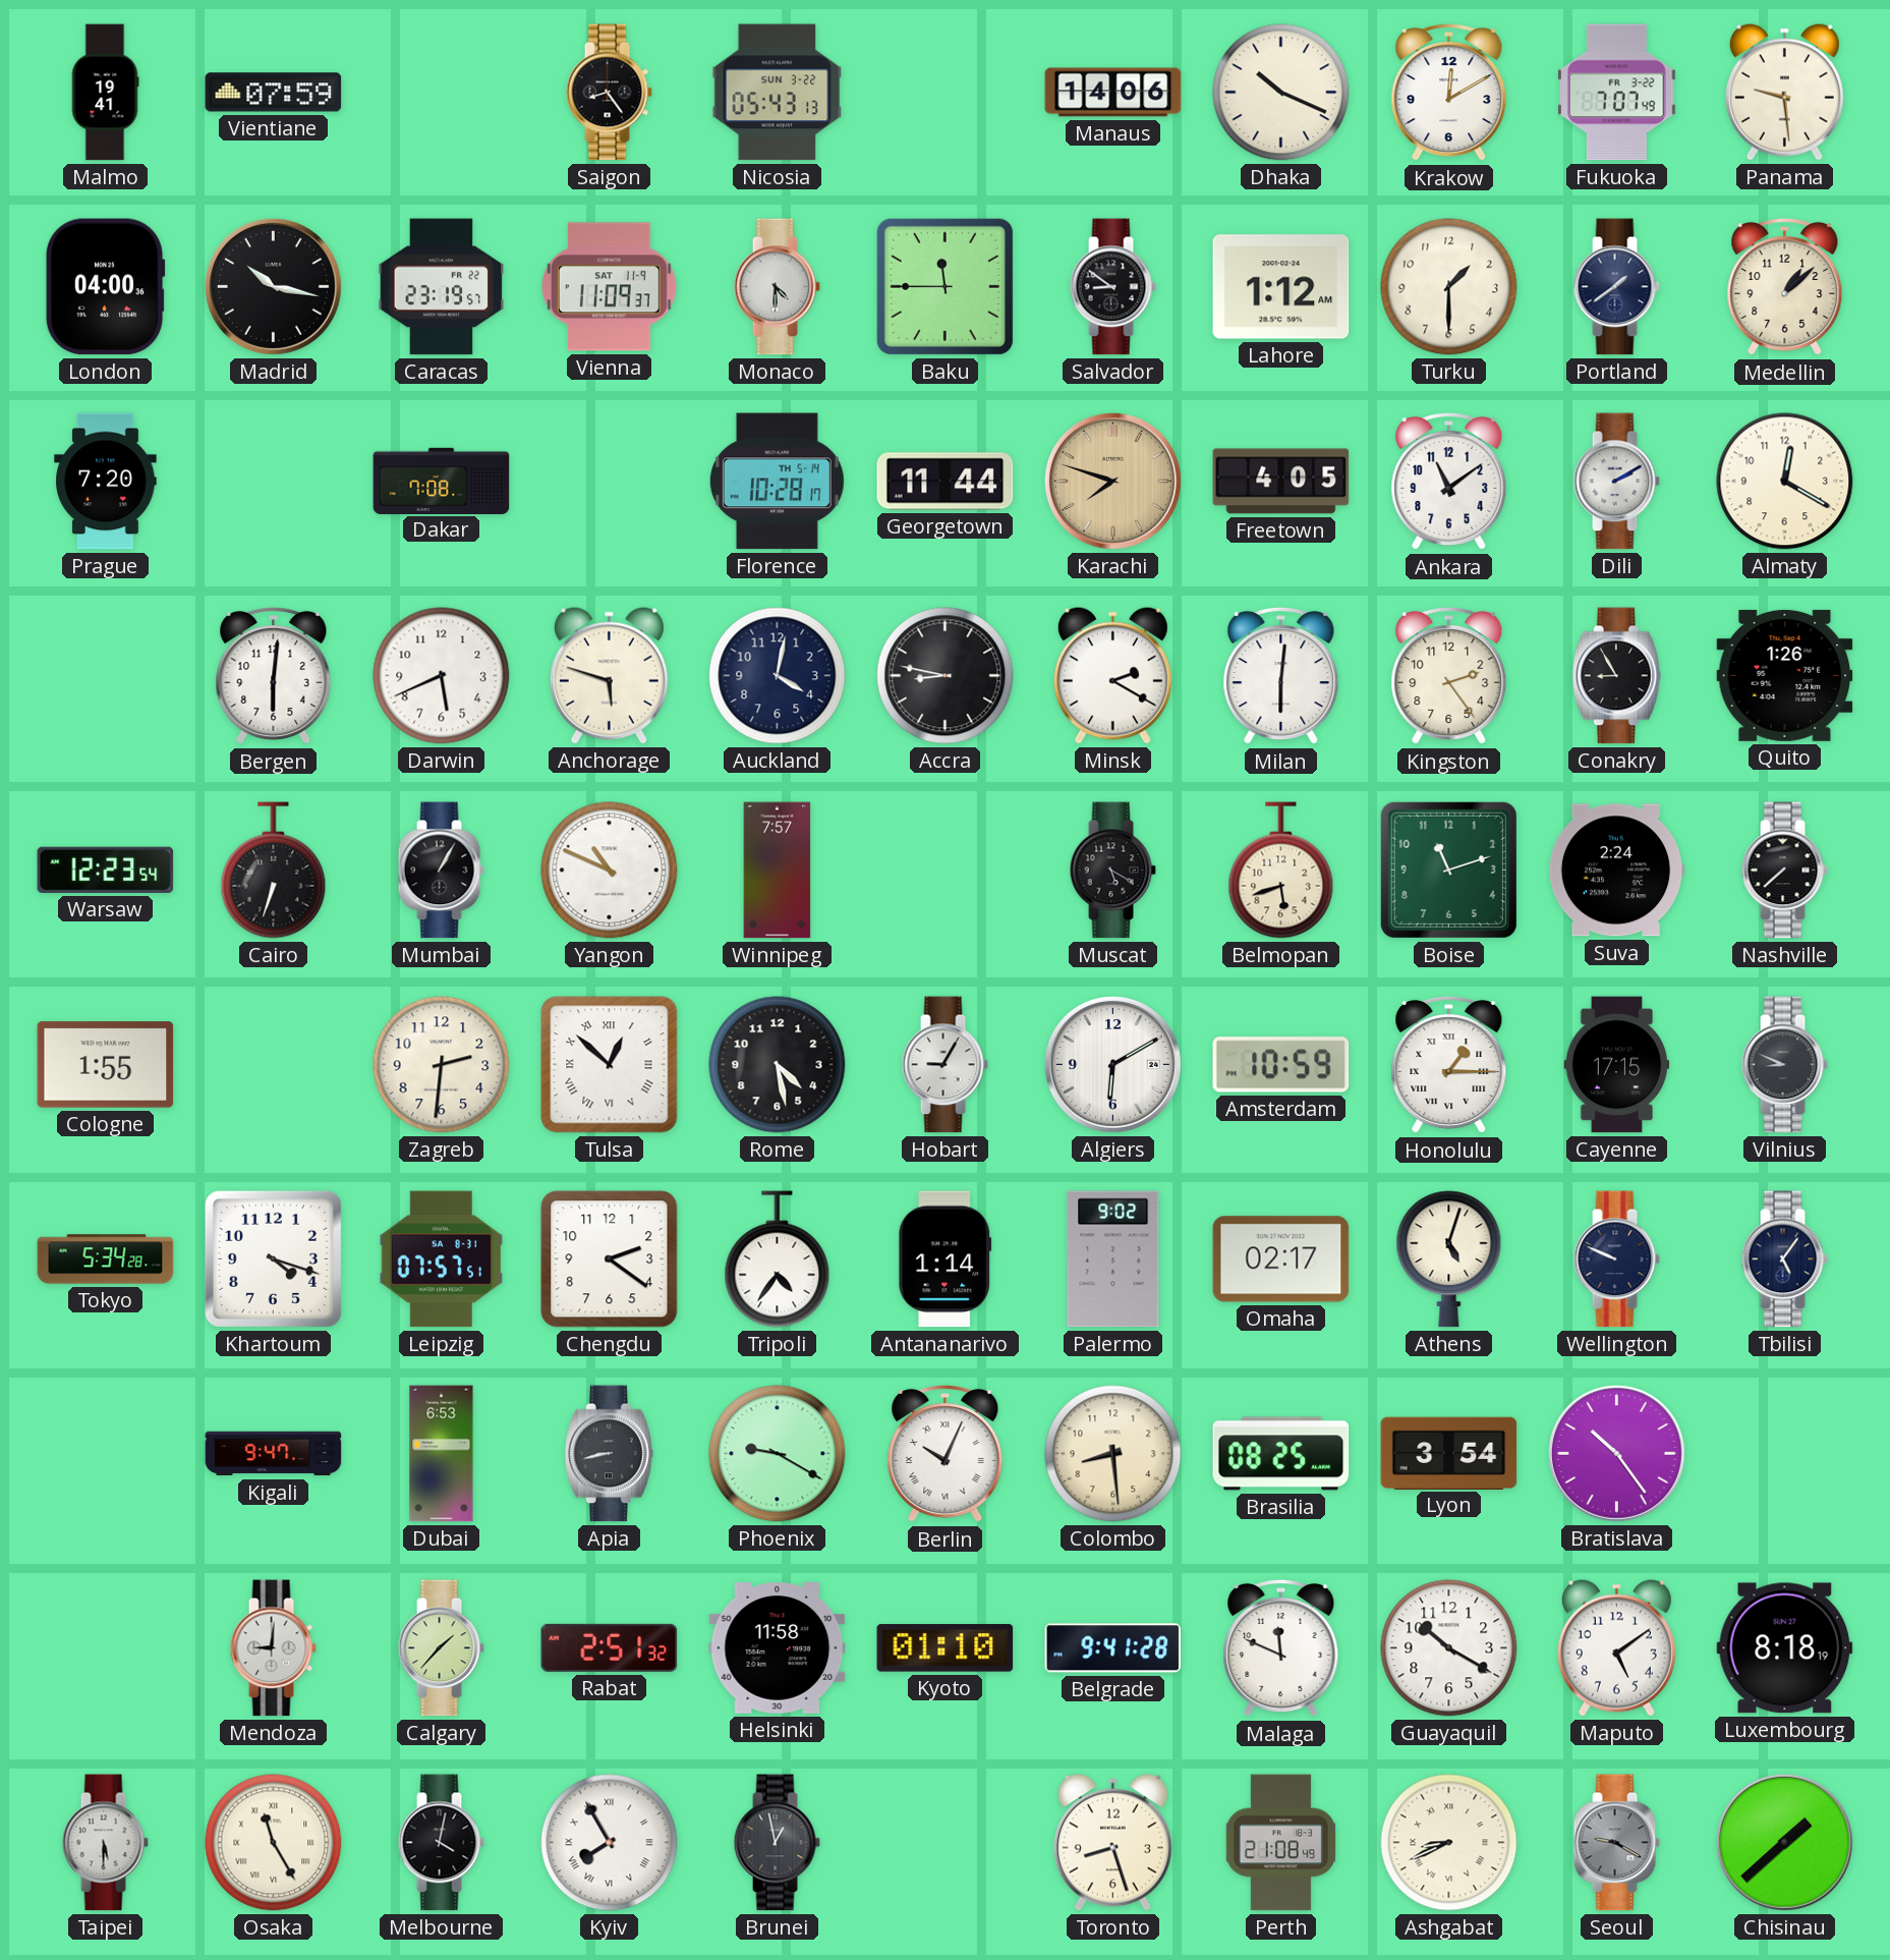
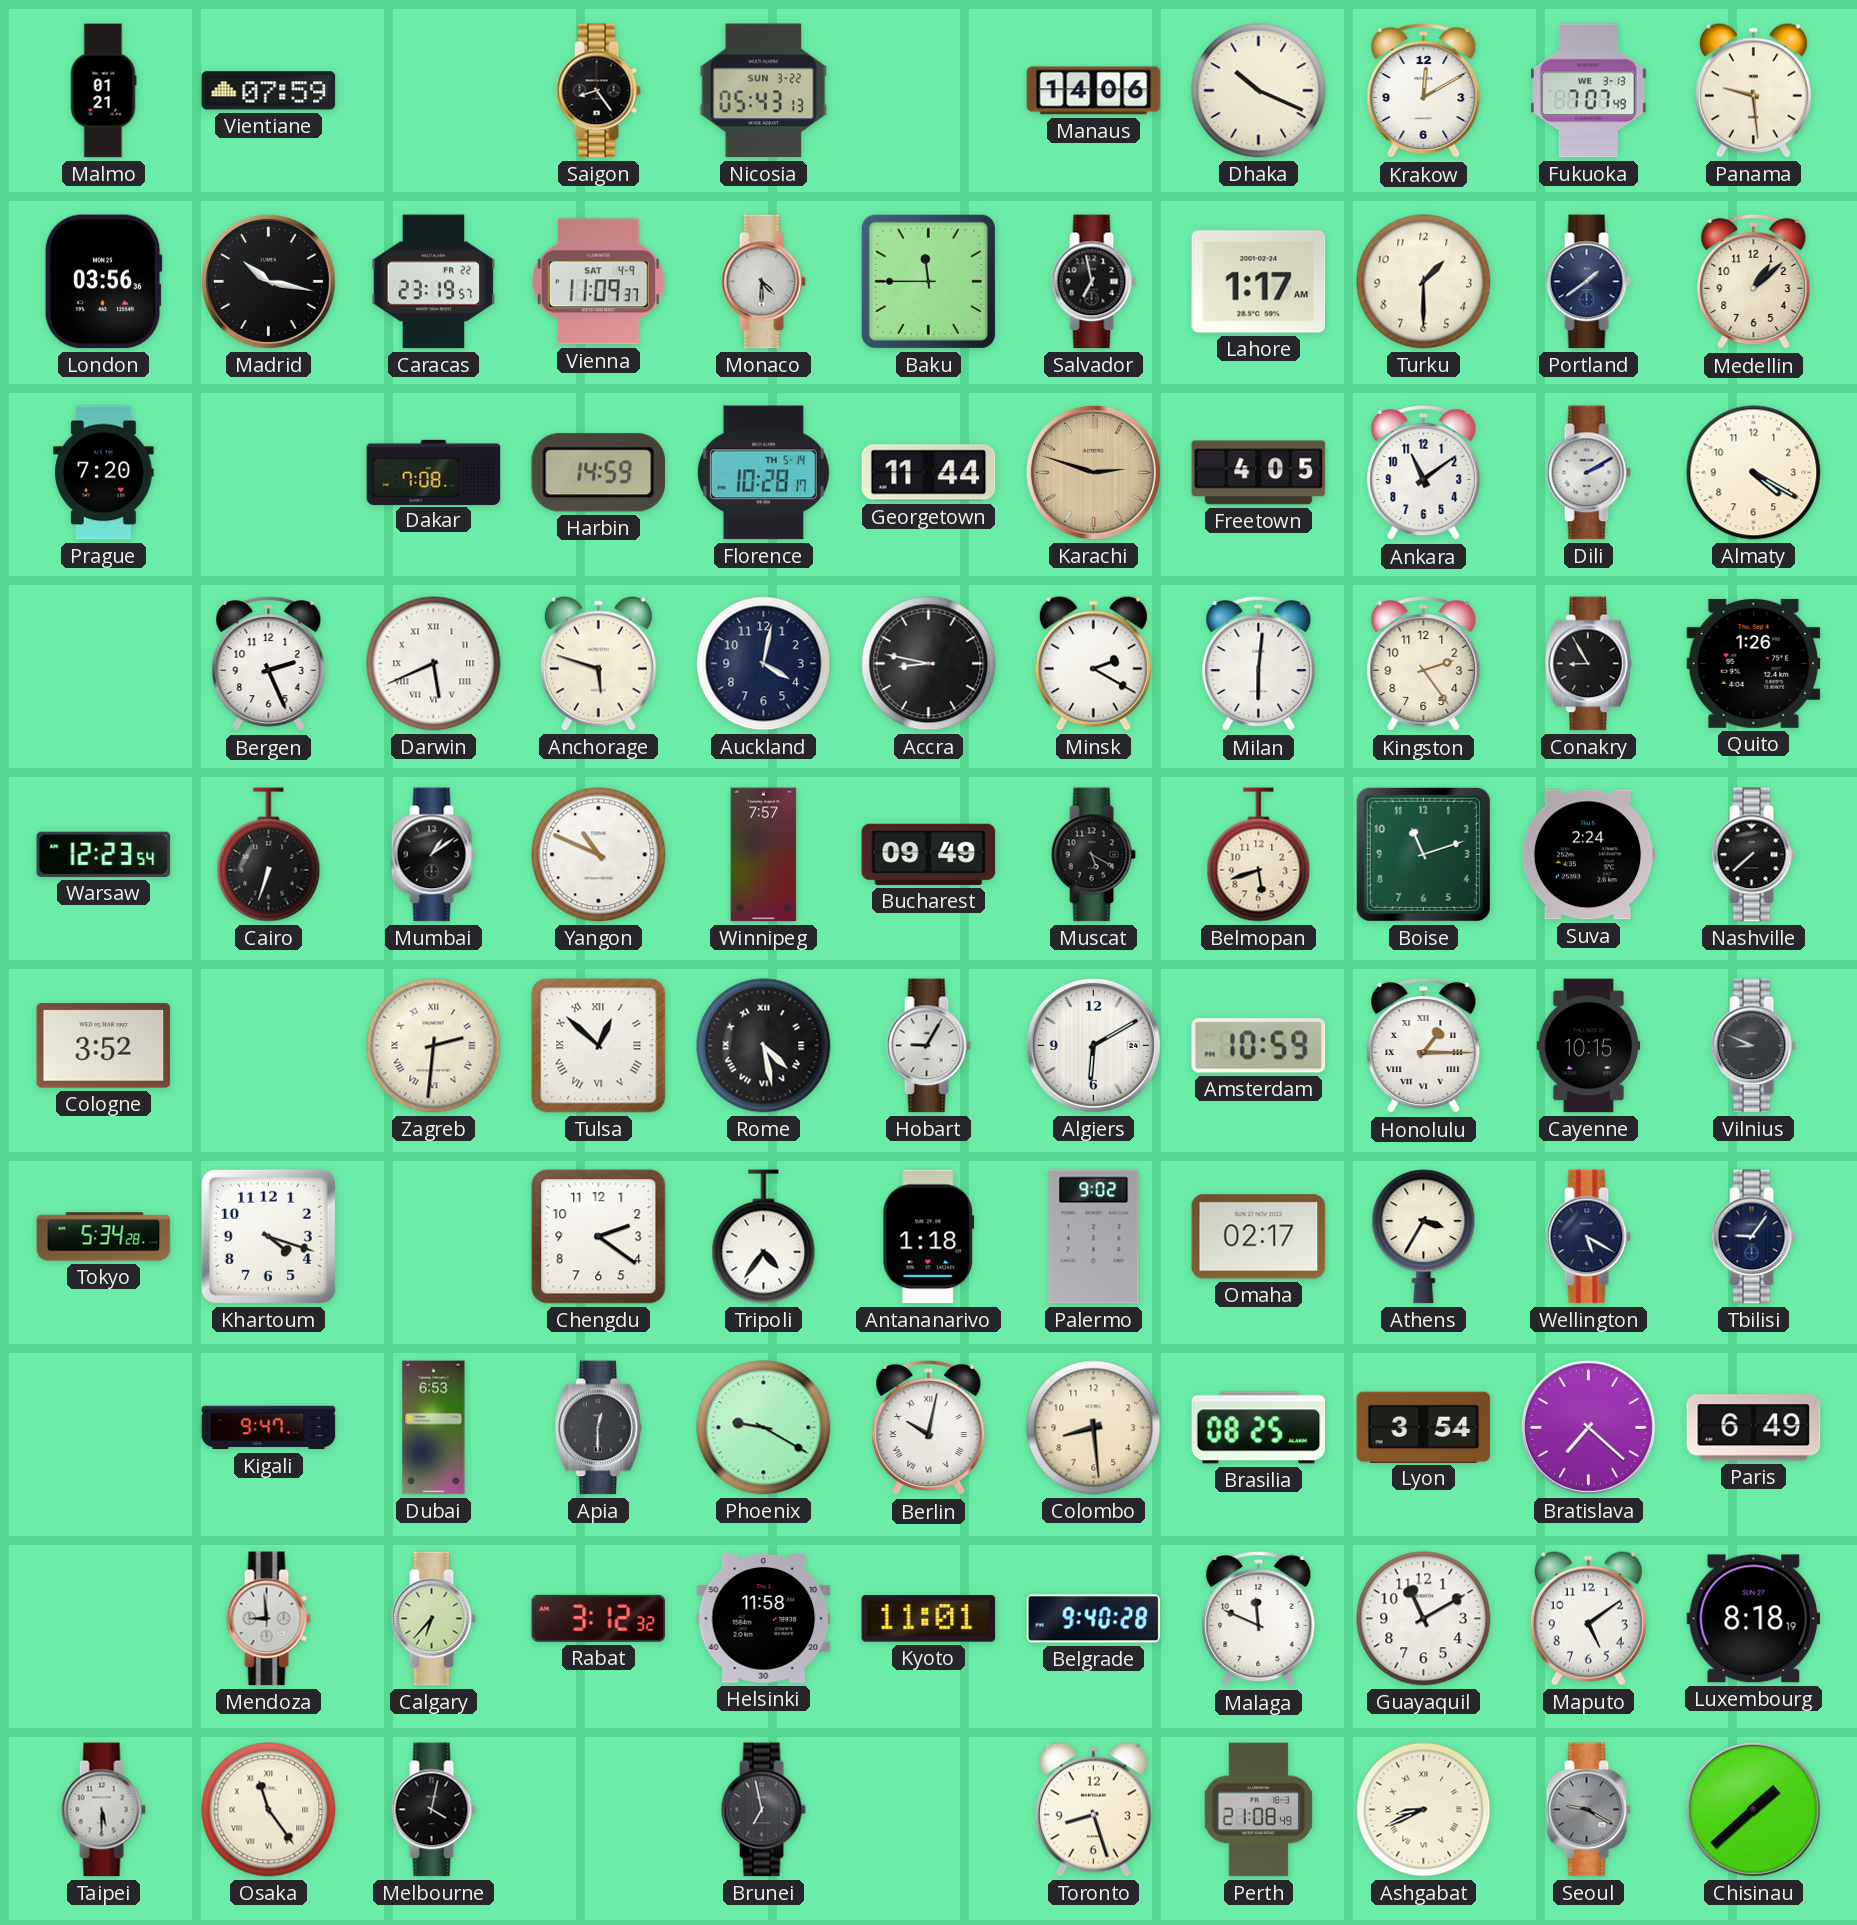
Malmo: 19:41 -> 01:21
Fukuoka date: FR 3-22 -> WE 3-13
London: 04:00 -> 03:56
Vienna date: SAT 11-9 -> SAT 4-9
Salvador: 8:51 -> 6:58
Lahore: 1:12 -> 1:17
Harbin: none -> 14:59
Karachi: 7:48 -> 2:48
Almaty: 12:20 -> 4:20
Bergen: 6:01 -> 2:26
Darwin numerals: Arabic -> Roman
Mumbai: 1:05 -> 1:09
Bucharest: none -> 09:49
Cologne: 1:55 -> 3:52
Zagreb numerals: Arabic -> Roman
Rome numerals: Arabic -> Roman
Cayenne: 17:15 -> 10:15
Leipzig: 07:57 -> none
Antananarivo: 1:14 -> 1:18
Athens: 5:03 -> 3:35
Wellington: 9:49 -> 5:20
Tbilisi: 5:06 -> 9:06
Apia: 8:43 -> 12:30
Berlin: 10:04 -> 10:02
Bratislava: 10:24 -> 7:22
Paris: none -> 6:49
Mendoza: 9:01 -> 8:59
Calgary: 1:37 -> 6:37
Rabat: 2:51 -> 3:12
Kyoto: 01:10 -> 11:01
Belgrade: 9:41 -> 9:40
Guayaquil: 10:20 -> 11:10
Osaka: 11:25 -> 11:24
Kyiv: 7:55 -> none
Brunei: 12:58 -> 6:58
